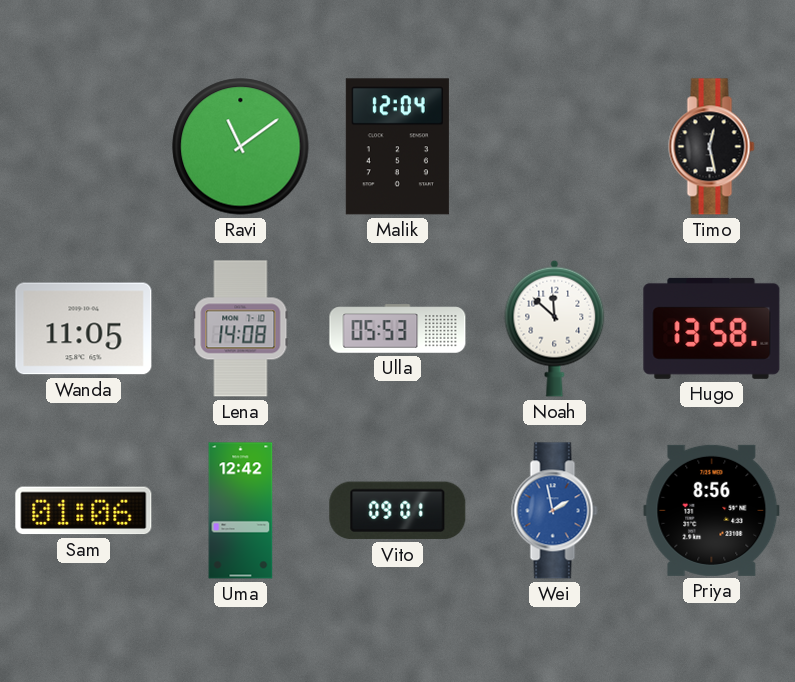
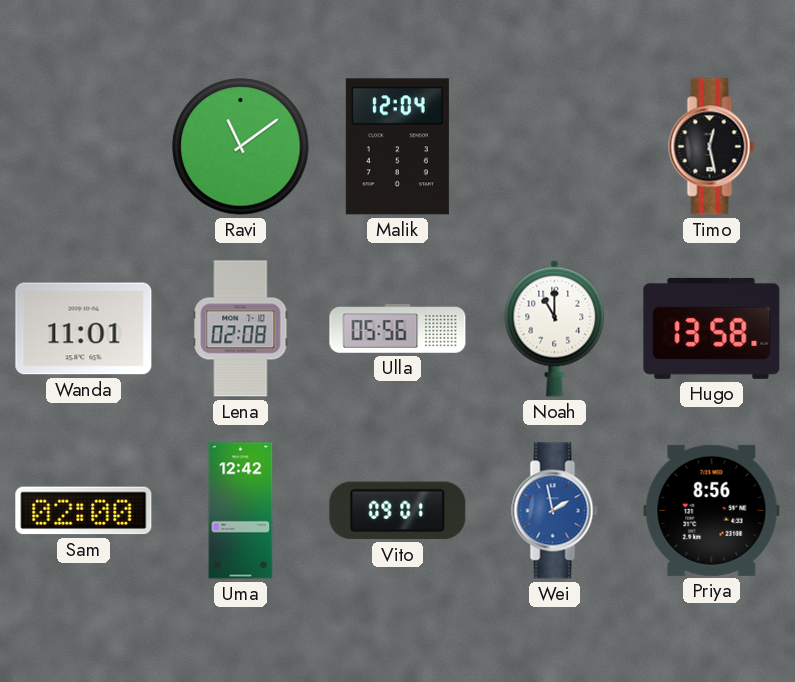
Wanda: 11:05 -> 11:01
Lena: 14:08 -> 02:08
Ulla: 05:53 -> 05:56
Noah: 11:52 -> 11:00
Sam: 01:06 -> 02:00
